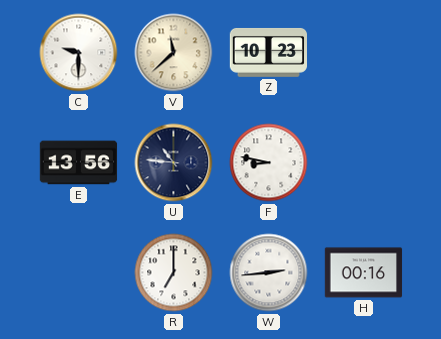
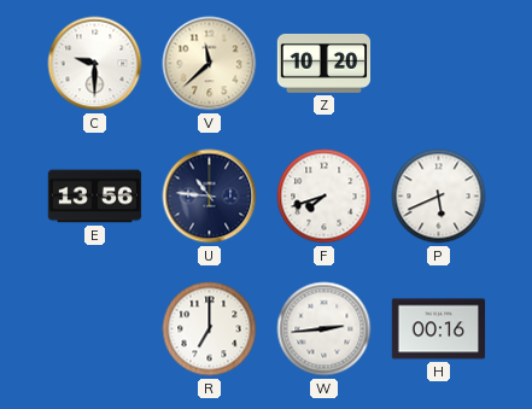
Z: 10:23 -> 10:20
F: 8:47 -> 7:42
P: none -> 5:41
